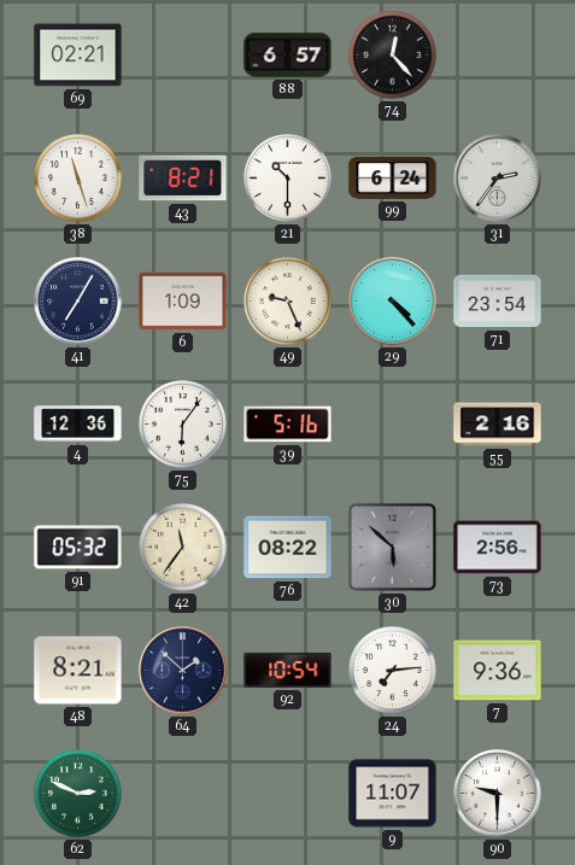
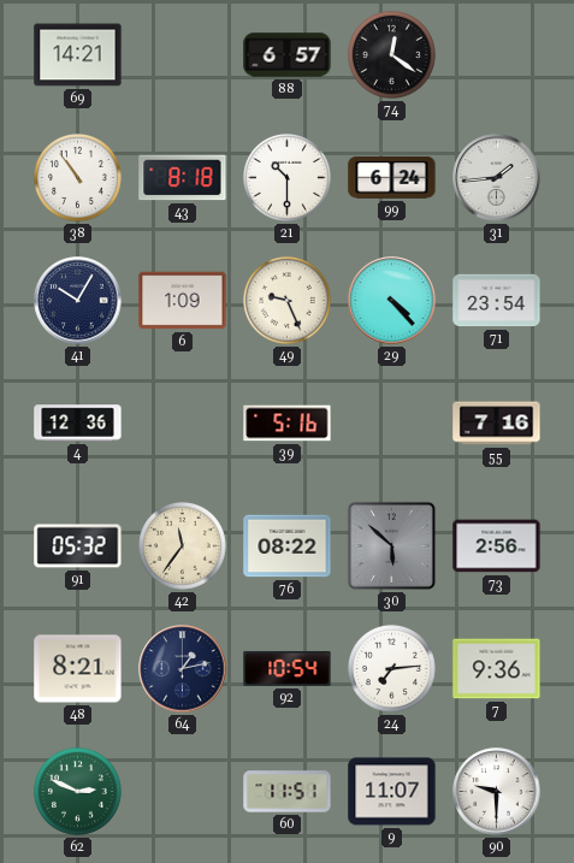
69: 02:21 -> 14:21
74: 12:23 -> 12:21
38: 11:27 -> 10:54
43: 8:21 -> 8:18
31: 2:36 -> 1:44
41: 7:05 -> 10:05
75: 6:06 -> none
55: 2:16 -> 7:16
64: 1:52 -> 1:13
60: none -> 11:51
